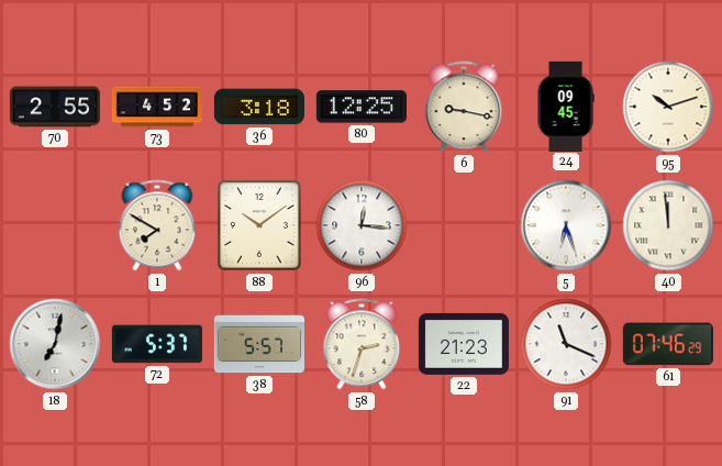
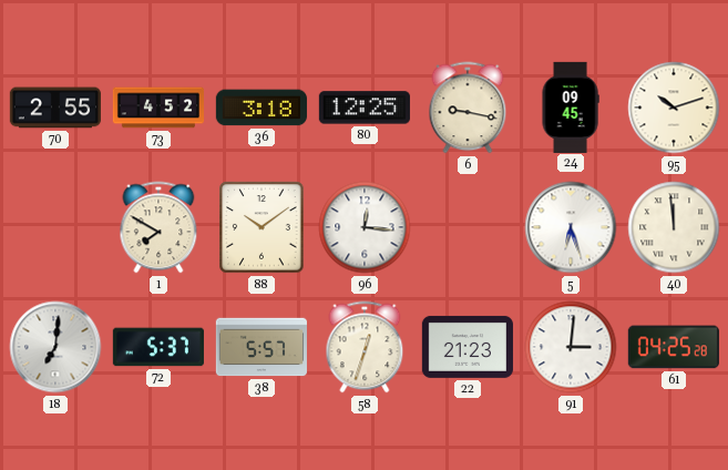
18: 7:02 -> 7:01
58: 2:33 -> 12:33
91: 11:19 -> 3:01
61: 07:46 -> 04:25
